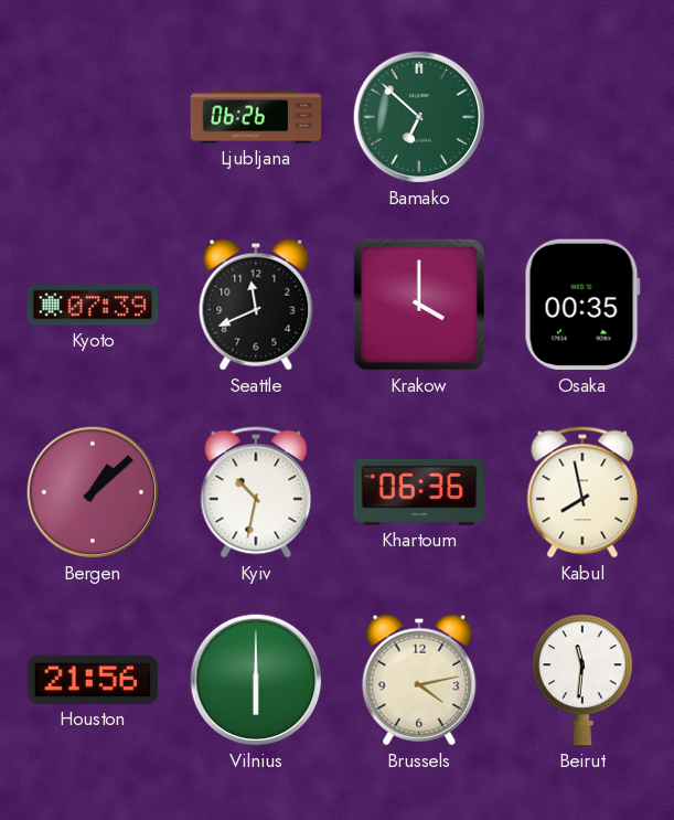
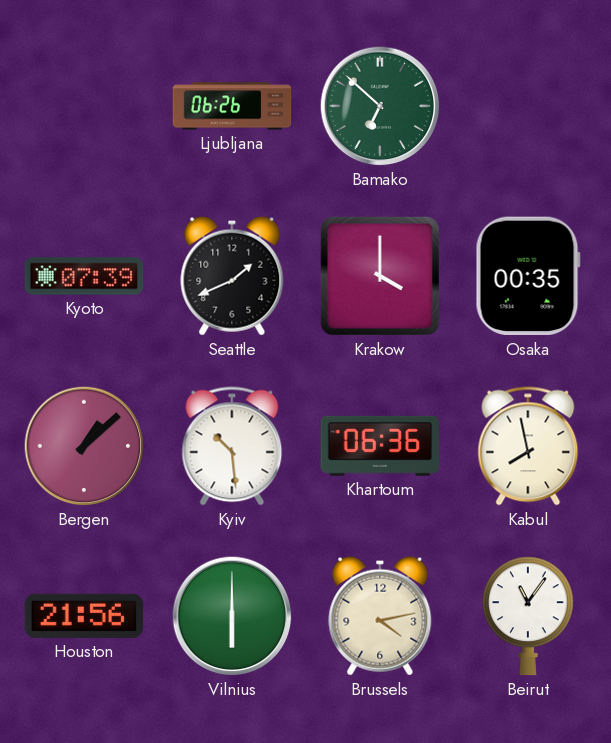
Seattle: 11:41 -> 1:41
Kyiv: 10:32 -> 10:29
Beirut: 11:31 -> 11:06
